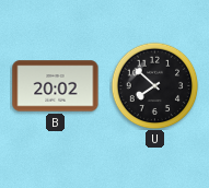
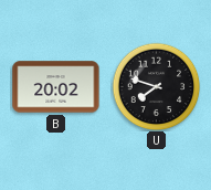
U: 7:52 -> 7:48
